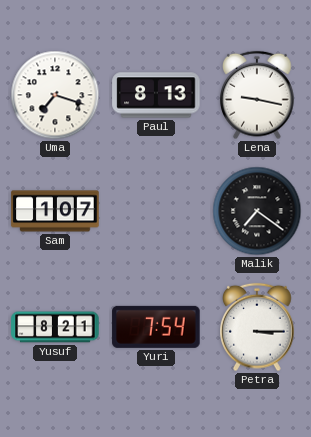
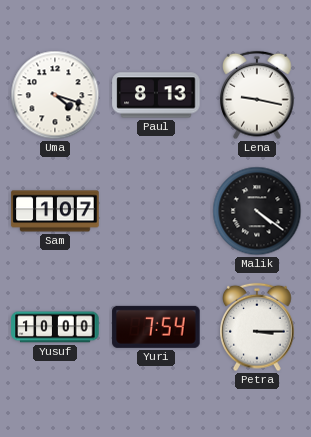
Uma: 7:18 -> 4:18
Malik: 7:21 -> 4:21
Yusuf: 8:21 -> 10:00
